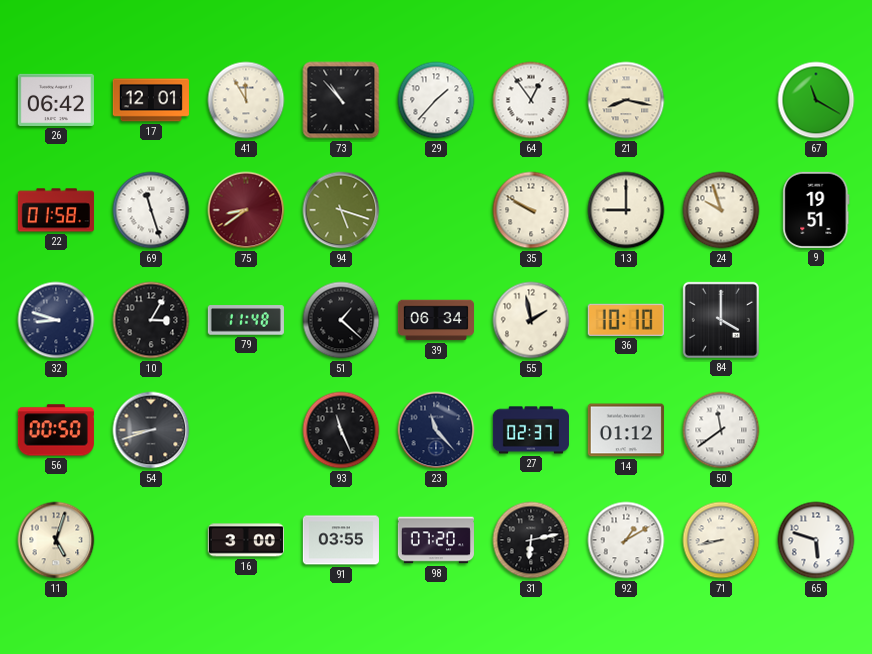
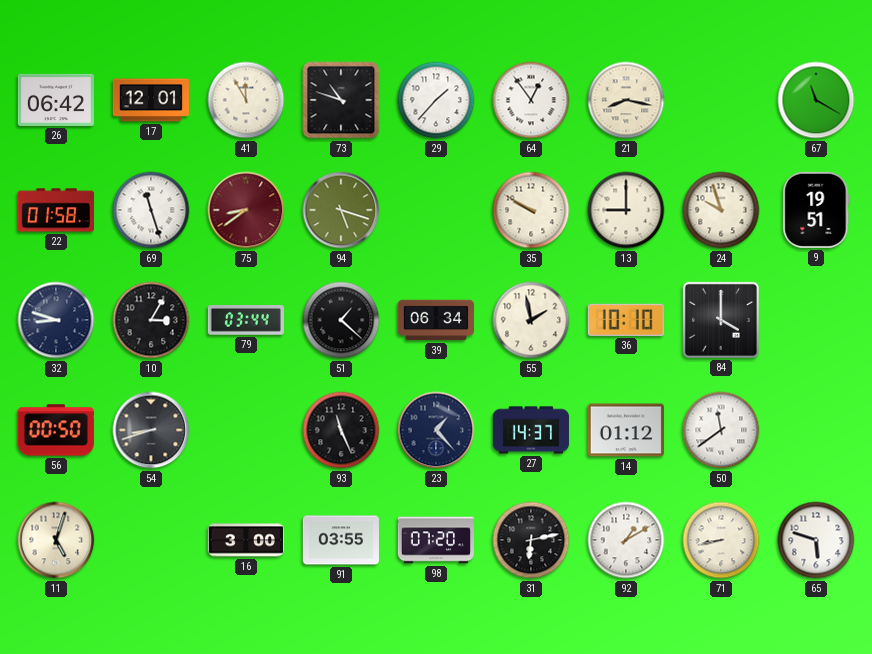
73: 10:53 -> 10:48
79: 11:48 -> 03:44
23: 11:23 -> 1:23
27: 02:37 -> 14:37
